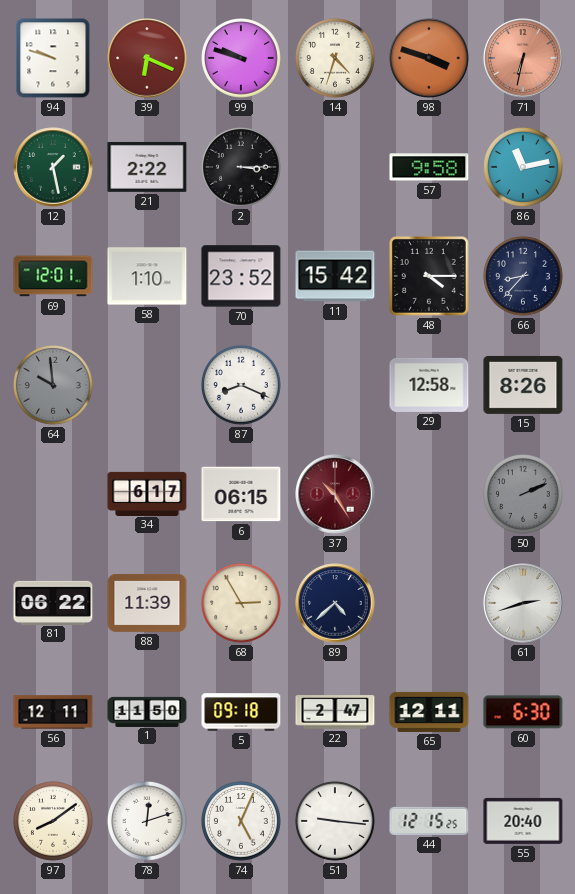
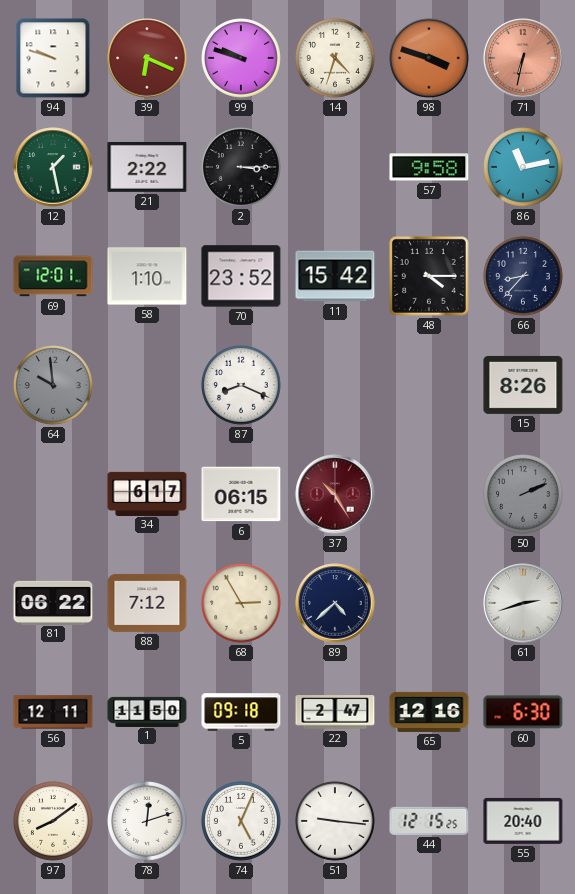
29: 12:58 -> none
88: 11:39 -> 7:12
65: 12:11 -> 12:16
